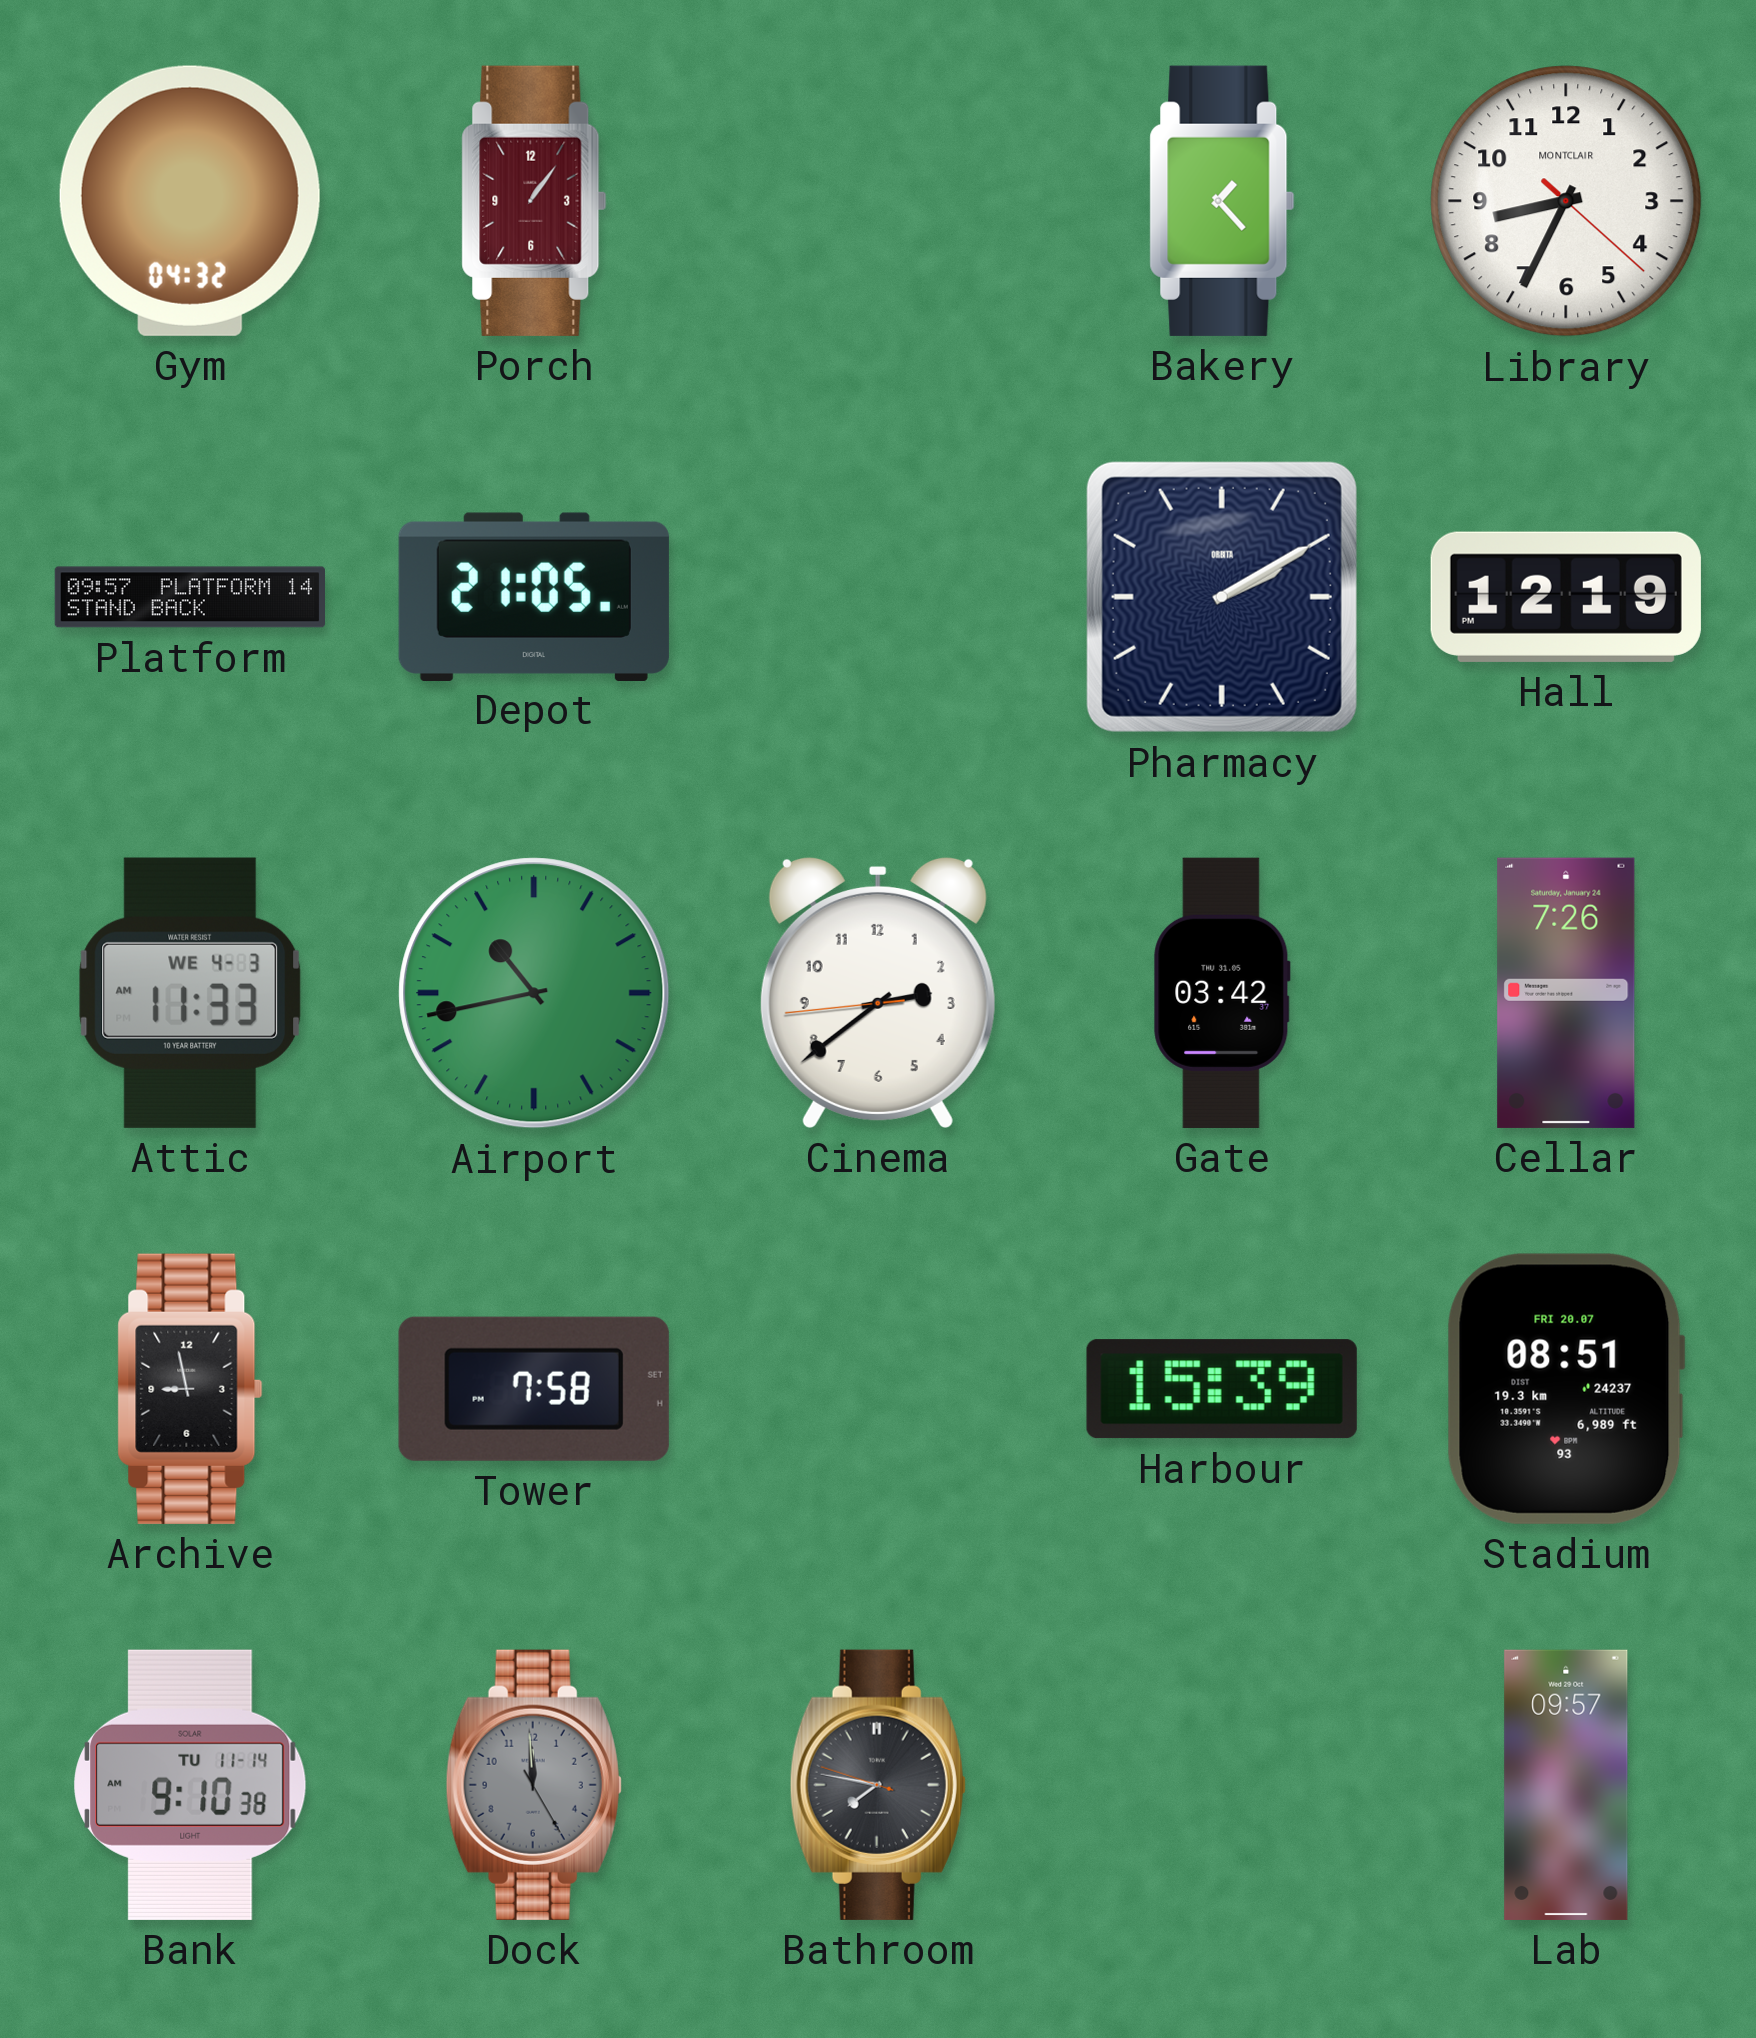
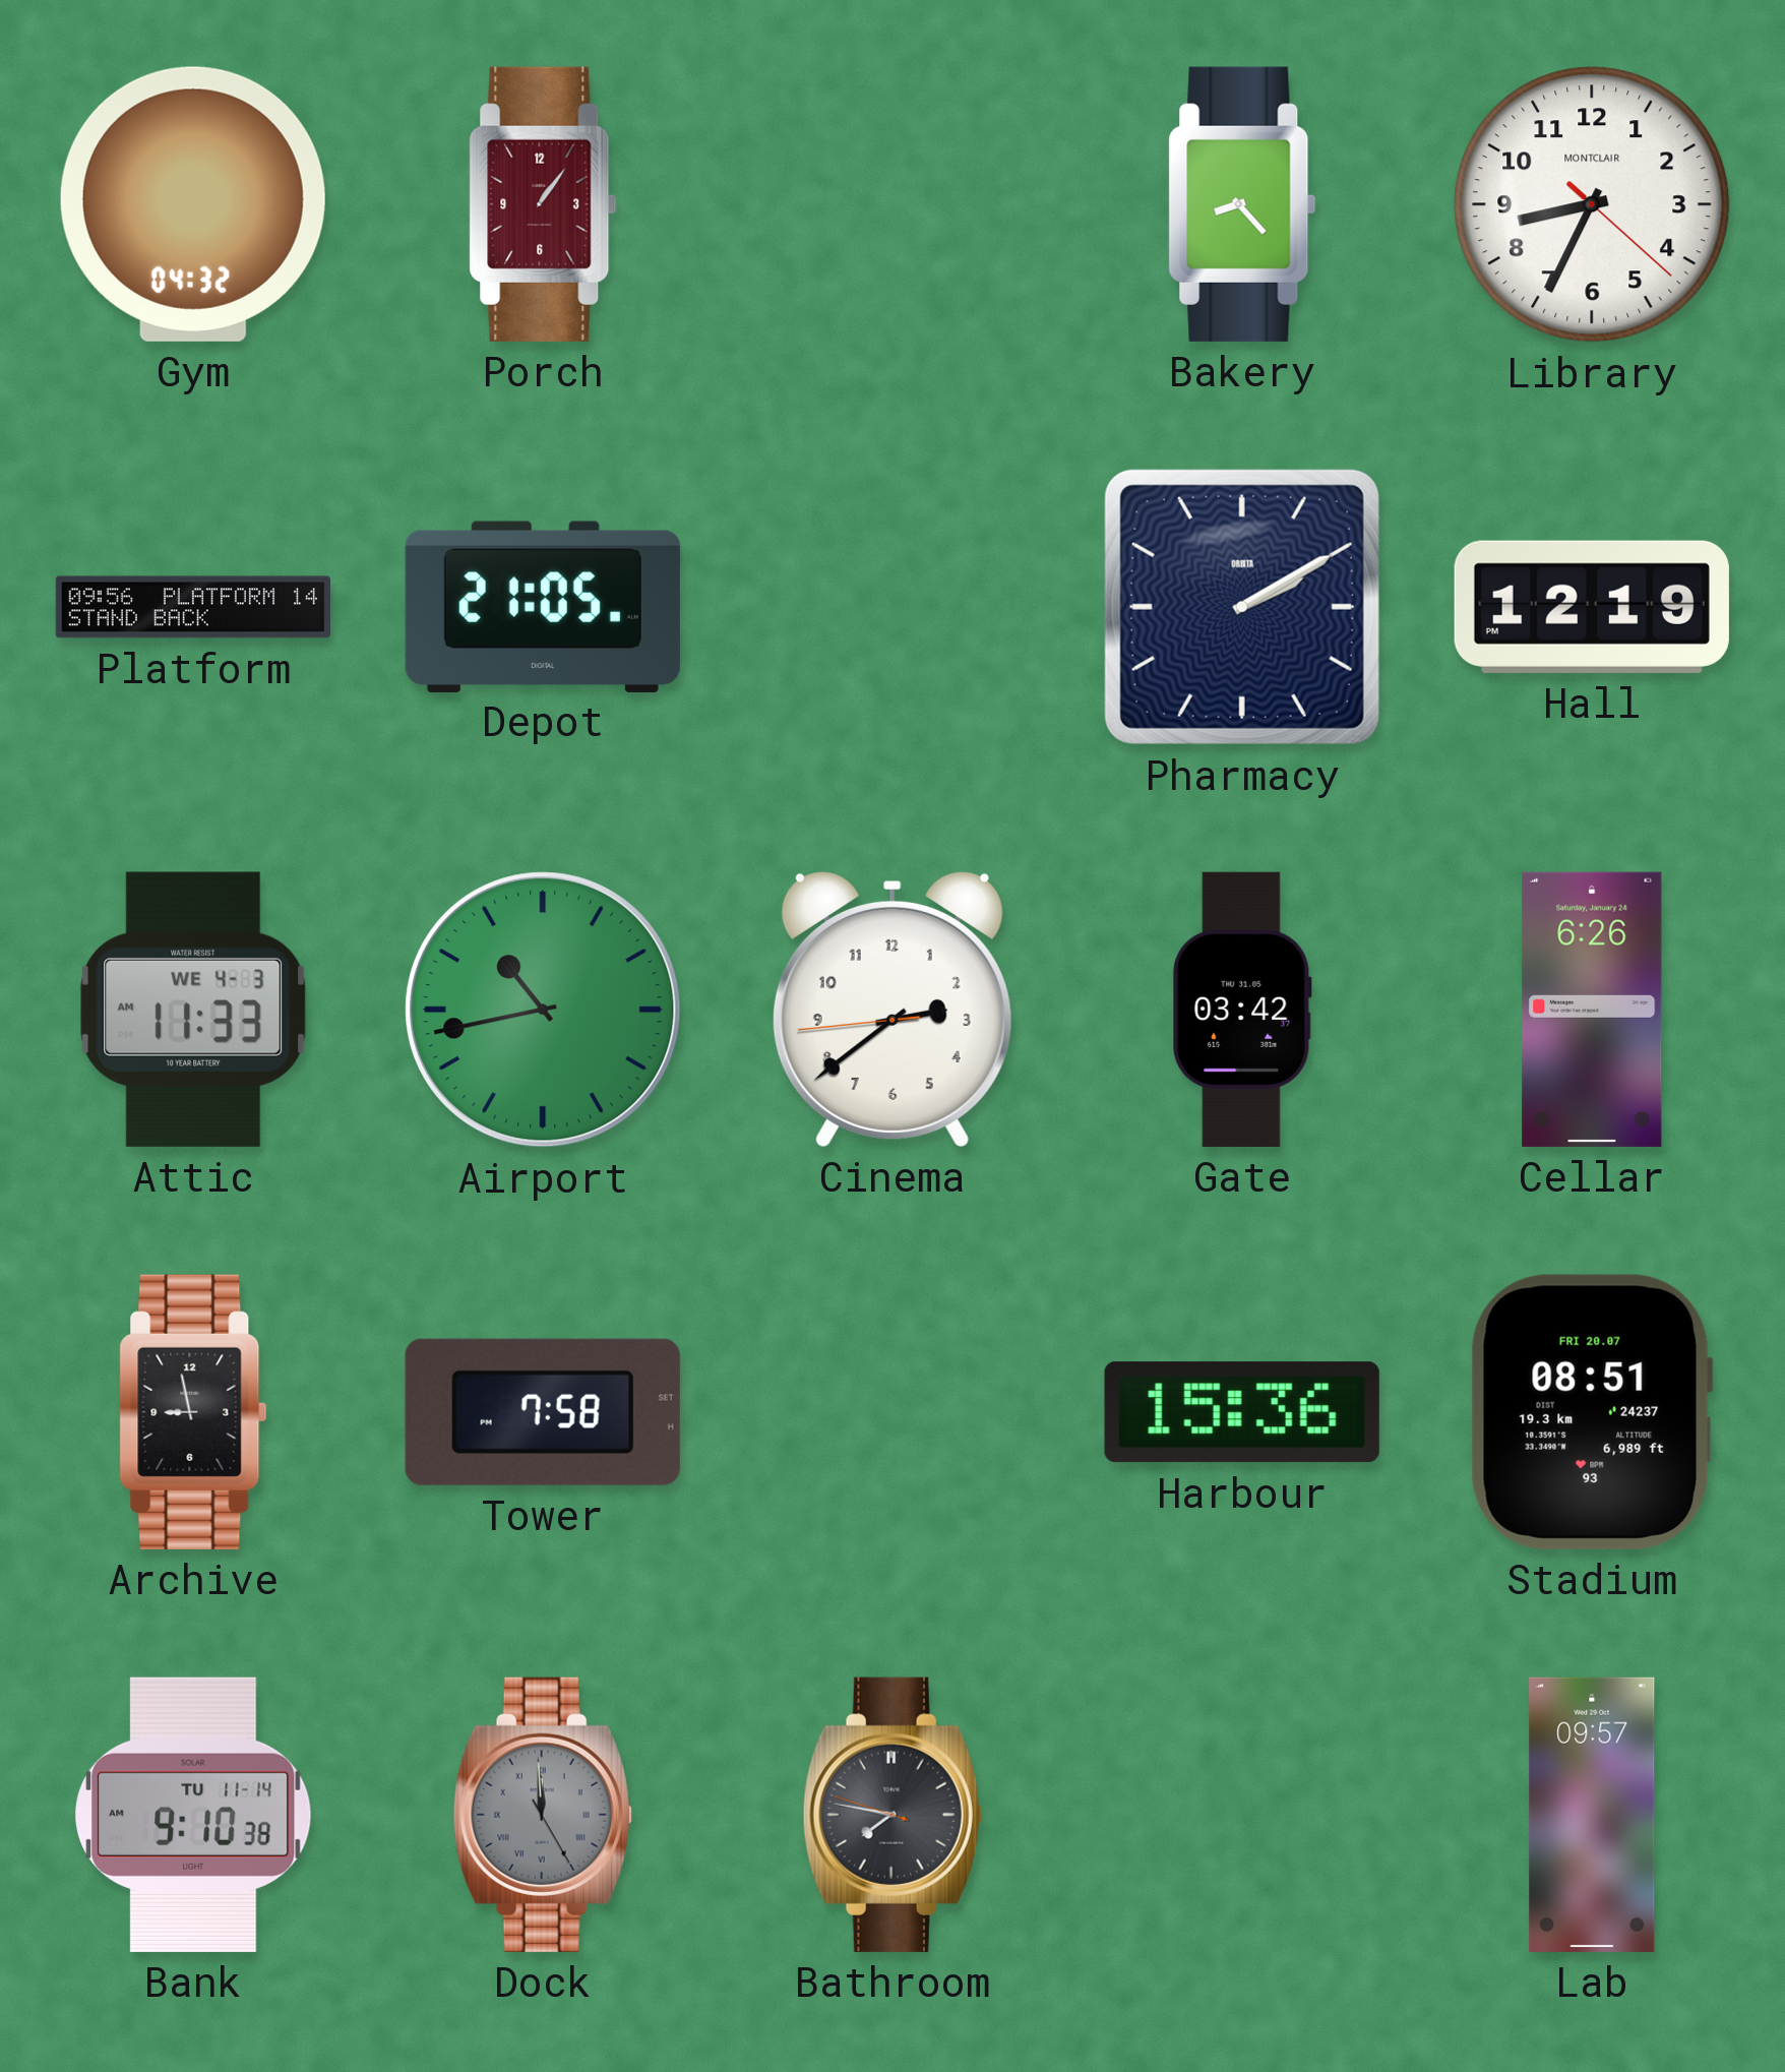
Bakery: 1:23 -> 8:23
Platform: 09:57 -> 09:56
Cellar: 7:26 -> 6:26
Harbour: 15:39 -> 15:36
Dock numerals: Arabic -> Roman
